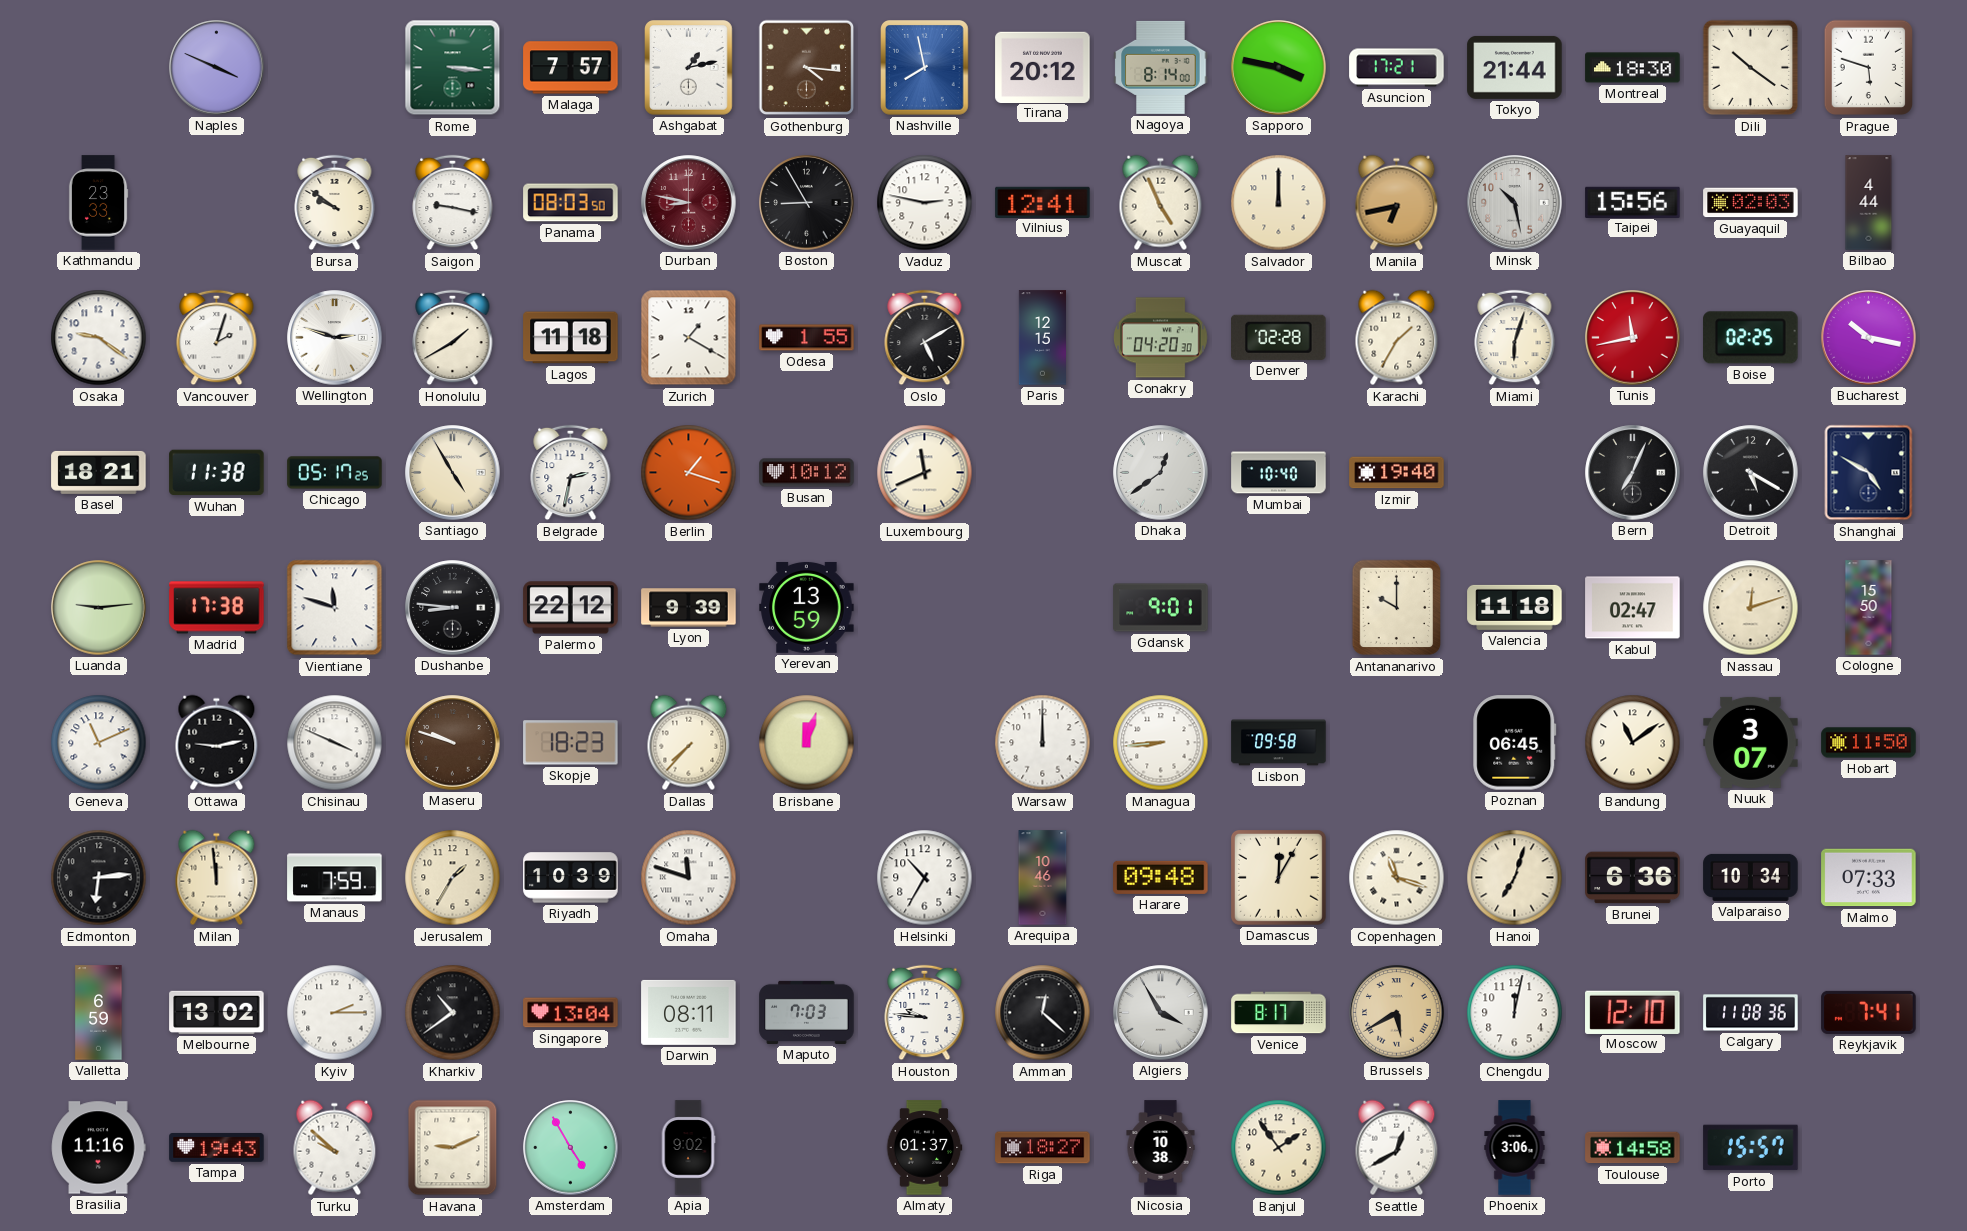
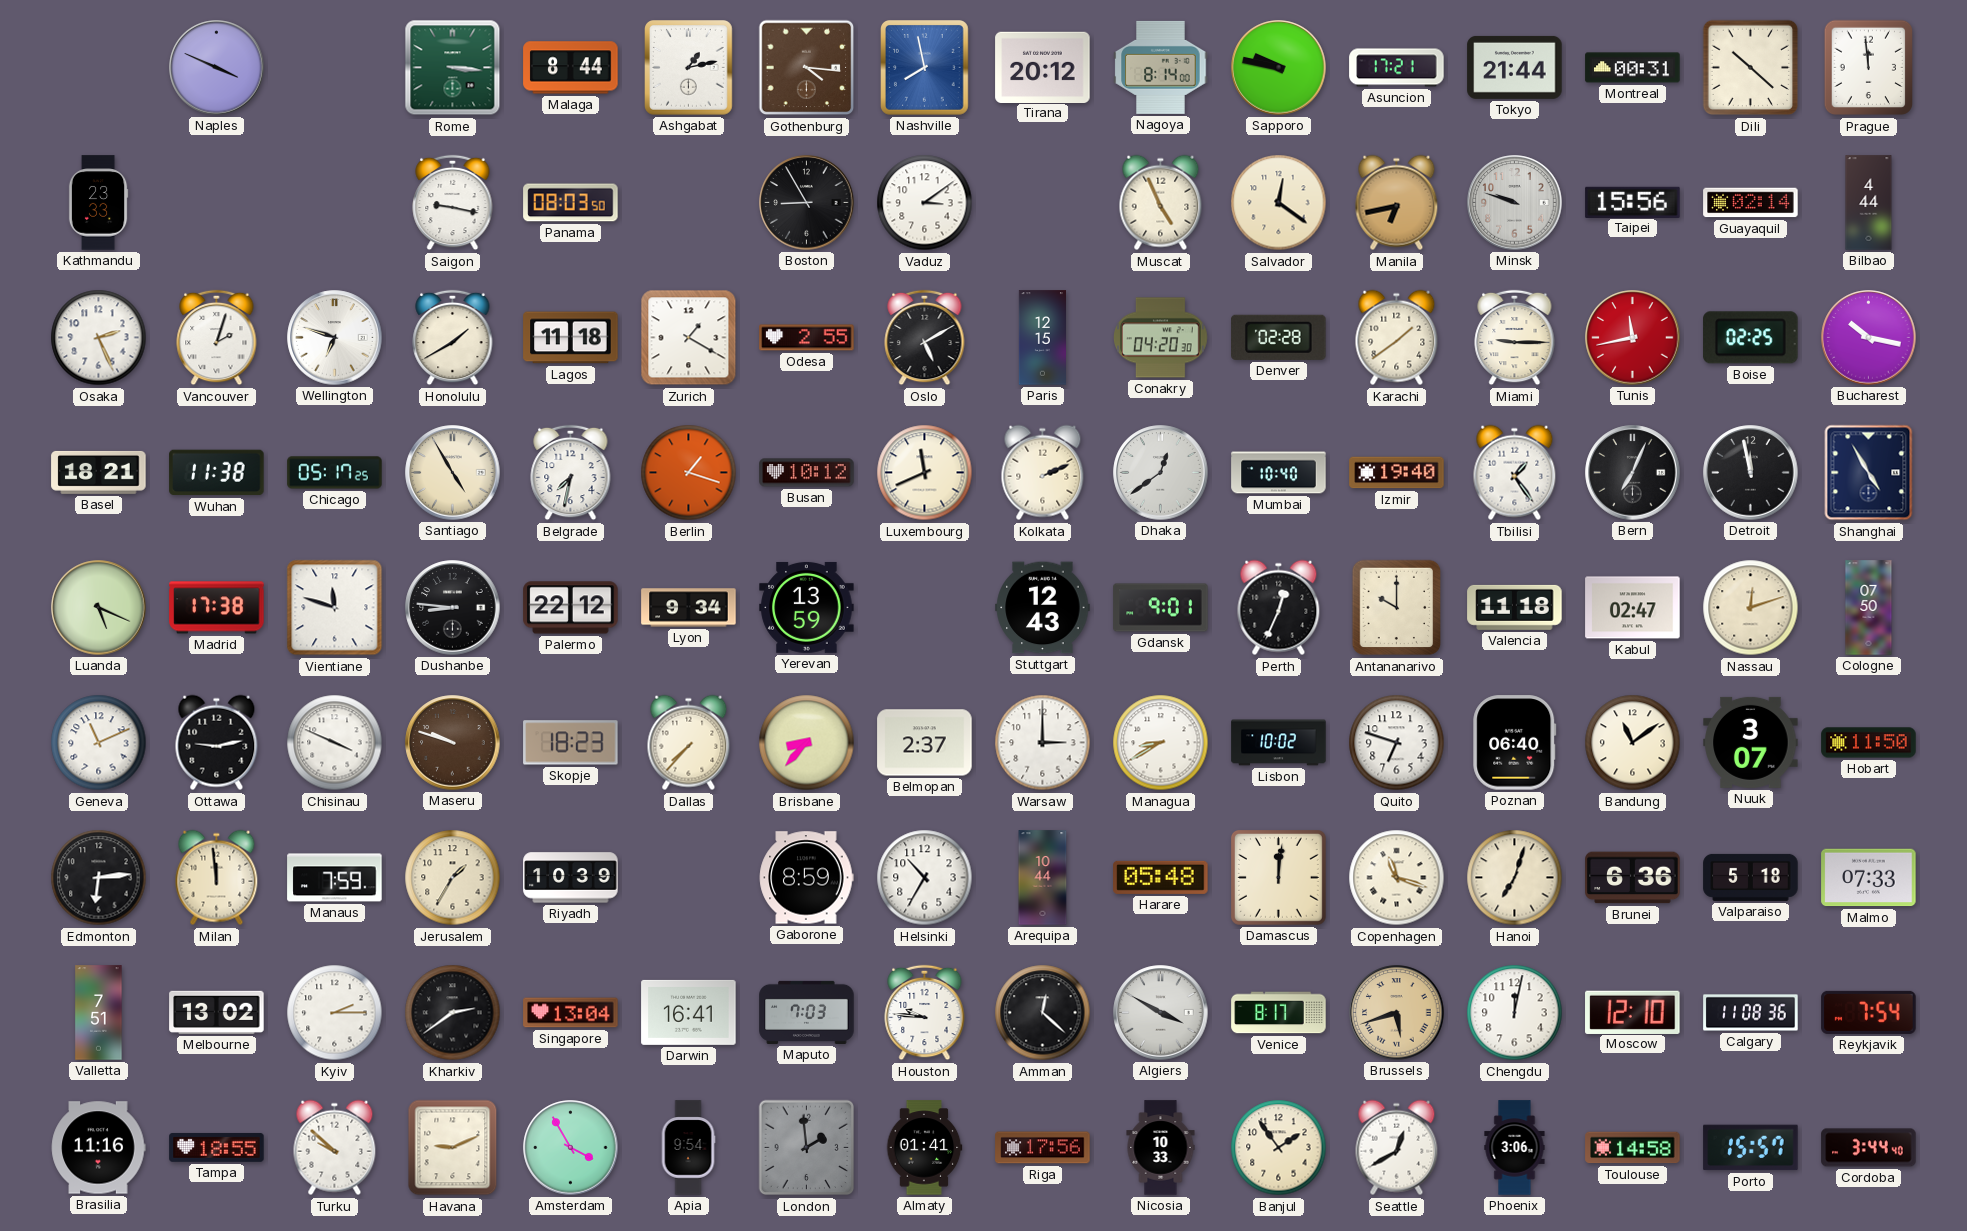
Malaga: 7:57 -> 8:44
Sapporo: 3:47 -> 9:47
Montreal: 18:30 -> 00:31
Dili: 10:21 -> 10:22
Prague: 5:48 -> 11:59
Bursa: 9:51 -> none
Durban: 8:47 -> none
Vaduz: 2:47 -> 3:09
Vilnius: 12:41 -> none
Salvador: 12:00 -> 12:21
Minsk: 10:28 -> 9:48
Guayaquil: 02:03 -> 02:14
Osaka: 9:21 -> 2:26
Wellington: 2:48 -> 6:48
Odesa: 1:55 -> 2:55
Karachi: 1:35 -> 1:39
Miami: 6:03 -> 9:15
Belgrade: 2:32 -> 7:32
Kolkata: none -> 2:11
Tbilisi: none -> 1:24
Detroit: 5:20 -> 11:58
Shanghai: 4:50 -> 4:55
Luanda: 9:14 -> 5:19
Lyon: 9:39 -> 9:34
Stuttgart: none -> 12:43
Perth: none -> 12:34
Cologne: 15:50 -> 07:50
Brisbane: 12:03 -> 8:37
Belmopan: none -> 2:37
Warsaw: 12:00 -> 3:00
Managua: 8:44 -> 8:40
Lisbon: 09:58 -> 10:02
Quito: none -> 6:48
Poznan: 06:45 -> 06:40
Omaha: 11:48 -> none
Gaborone: none -> 8:59
Arequipa: 10:46 -> 10:44
Harare: 09:48 -> 05:48
Damascus: 12:05 -> 12:01
Valparaiso: 10:34 -> 5:18
Valletta: 6:59 -> 7:51
Kharkiv: 10:39 -> 2:39
Darwin: 08:11 -> 16:41
Algiers: 3:55 -> 3:50
Brussels: 5:40 -> 5:42
Reykjavik: 7:41 -> 7:54
Tampa: 19:43 -> 18:55
Amsterdam: 4:55 -> 3:55
Apia: 9:02 -> 9:54
London: none -> 1:59
Almaty: 01:37 -> 01:41
Riga: 18:27 -> 17:56
Nicosia: 10:38 -> 10:33
Cordoba: none -> 3:44
